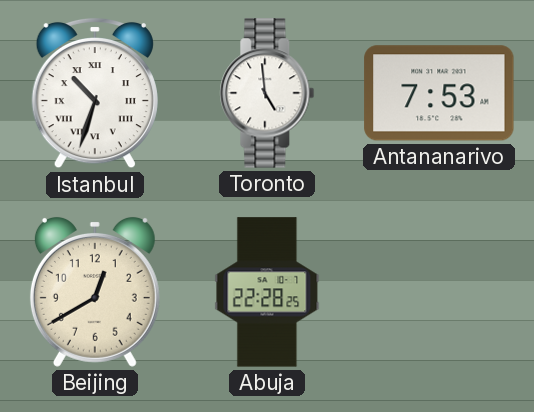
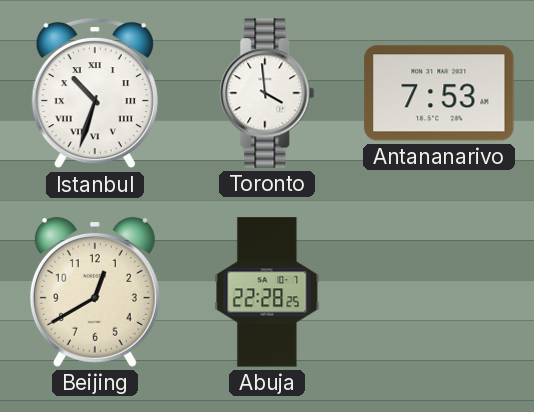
Toronto: 4:59 -> 3:59
